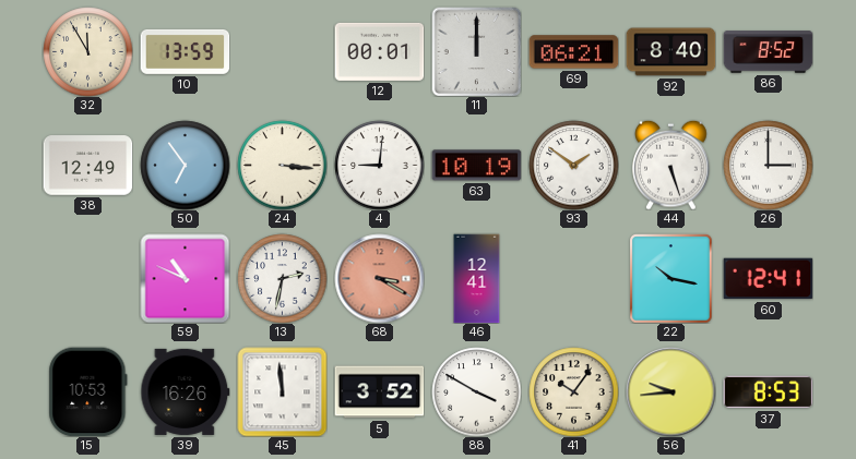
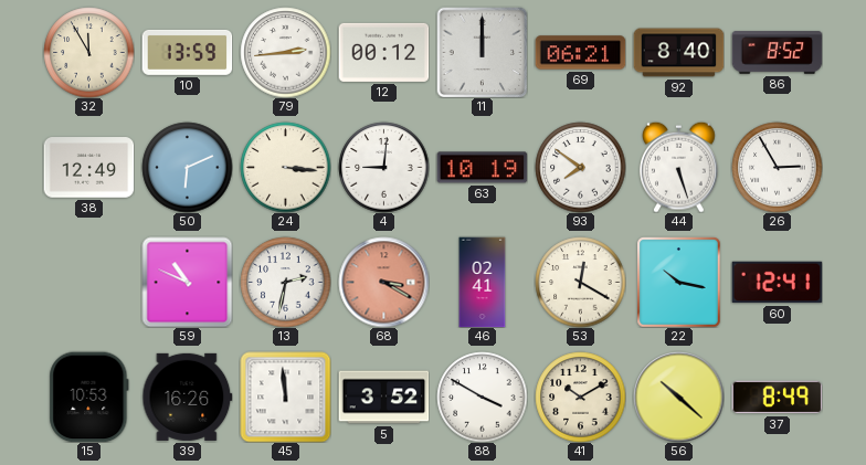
79: none -> 2:44
12: 00:01 -> 00:12
50: 6:54 -> 6:11
93: 1:51 -> 7:51
26: 3:00 -> 2:55
46: 12:41 -> 02:41
53: none -> 12:20
41: 10:06 -> 10:10
56: 9:44 -> 10:22
37: 8:53 -> 8:49
